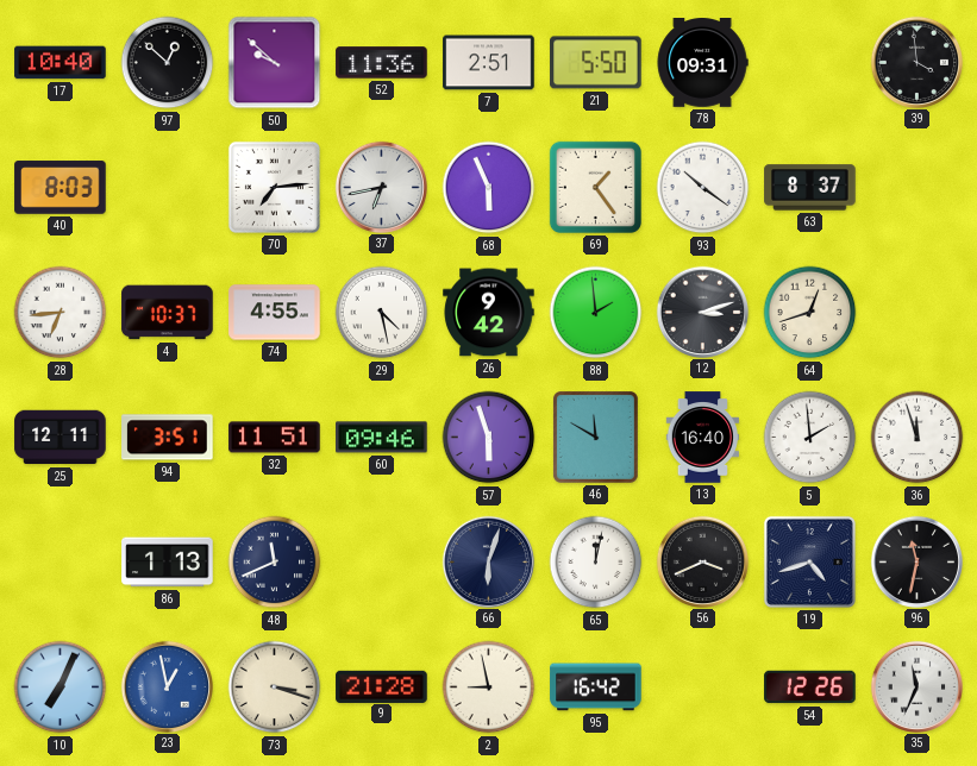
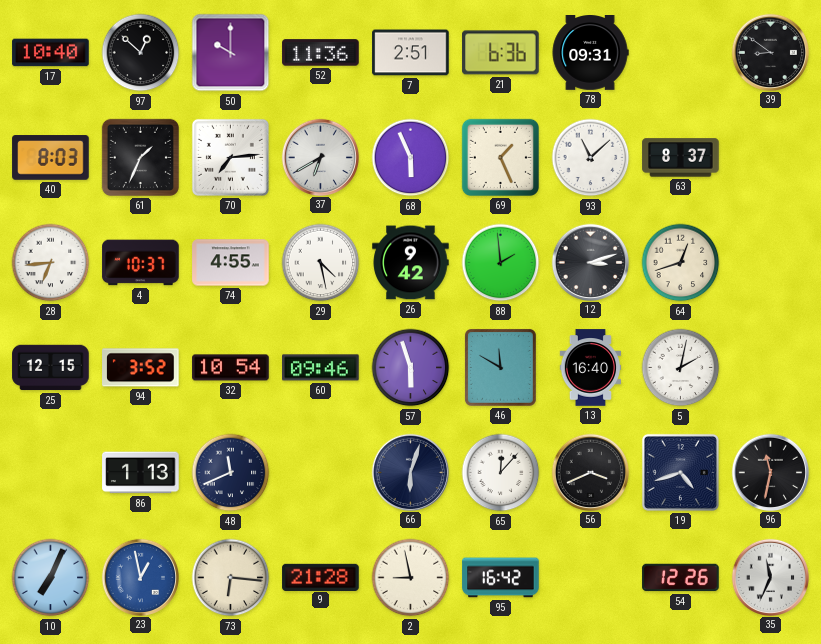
50: 9:52 -> 10:00
21: 5:50 -> 6:36
39: 3:59 -> 8:51
61: none -> 1:34
37: 6:43 -> 6:40
69: 1:24 -> 1:26
93: 10:21 -> 11:08
25: 12:11 -> 12:15
94: 3:51 -> 3:52
32: 11:51 -> 10:54
5: 1:59 -> 2:02
36: 11:57 -> none
65: 12:02 -> 12:07
73: 3:18 -> 6:16
